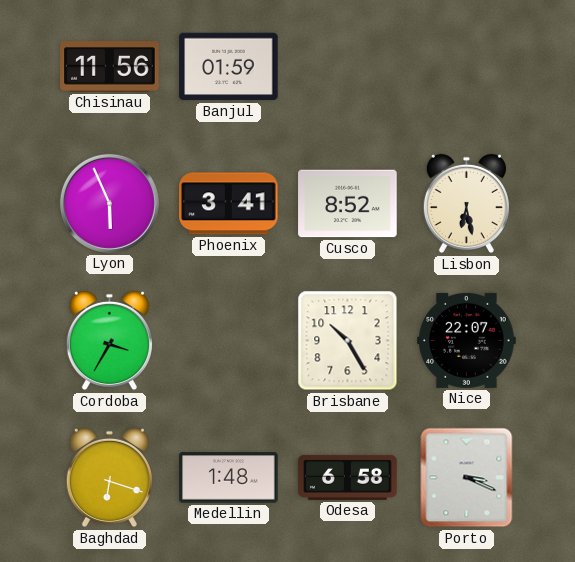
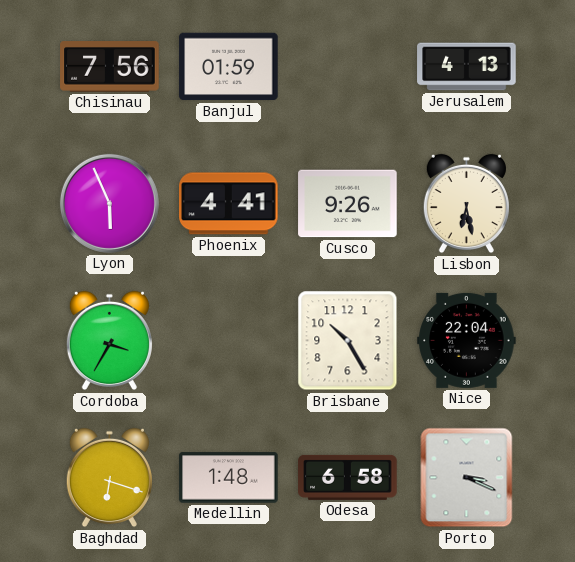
Chisinau: 11:56 -> 7:56
Jerusalem: none -> 4:13
Phoenix: 3:41 -> 4:41
Cusco: 8:52 -> 9:26
Nice: 22:07 -> 22:04
